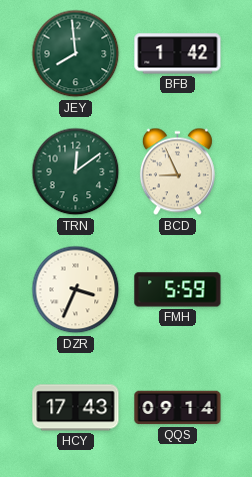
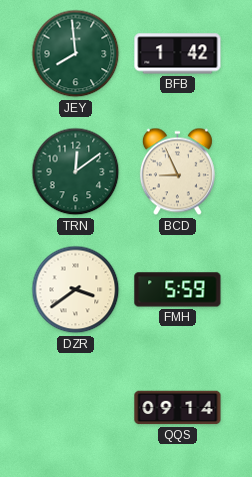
DZR: 3:34 -> 3:39
HCY: 17:43 -> none
